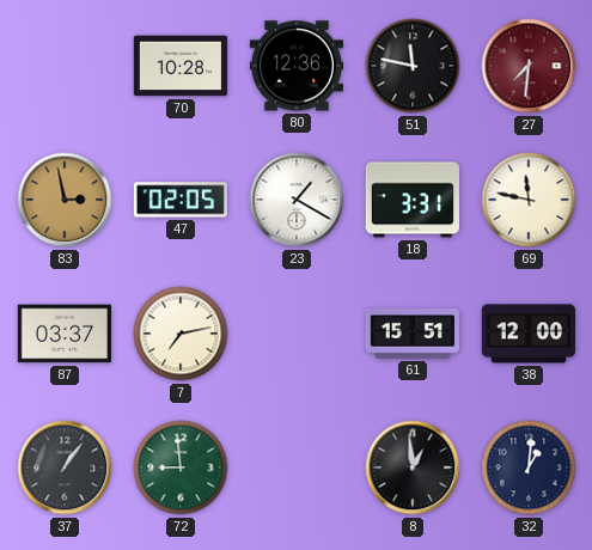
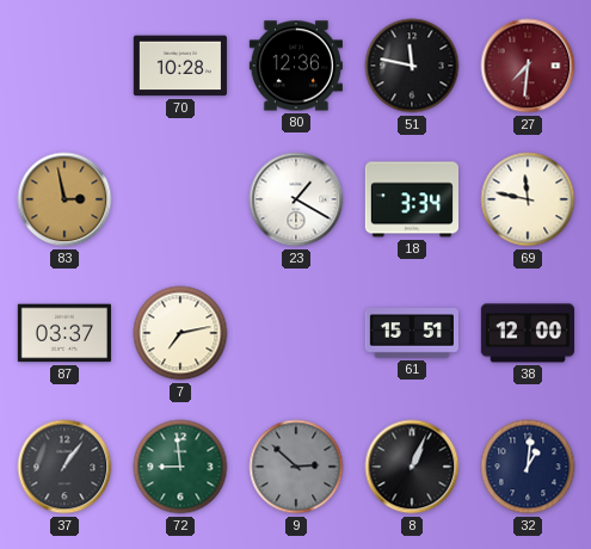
47: 02:05 -> none
18: 3:31 -> 3:34
9: none -> 2:52
8: 12:59 -> 1:04
